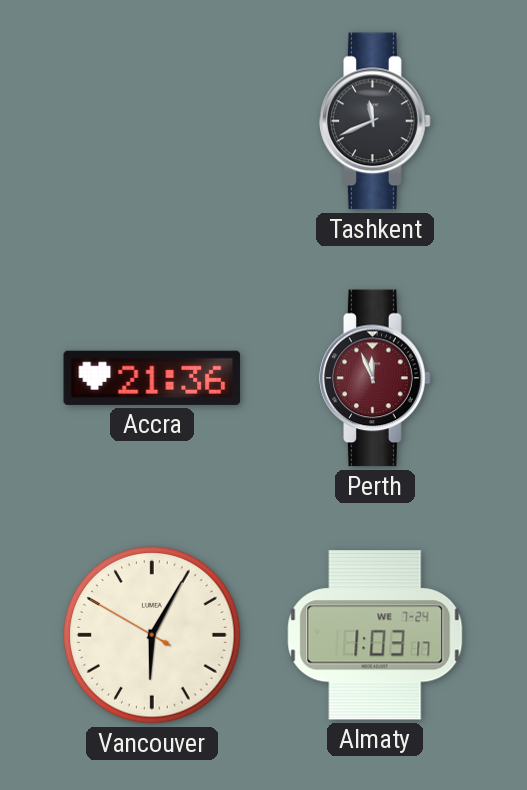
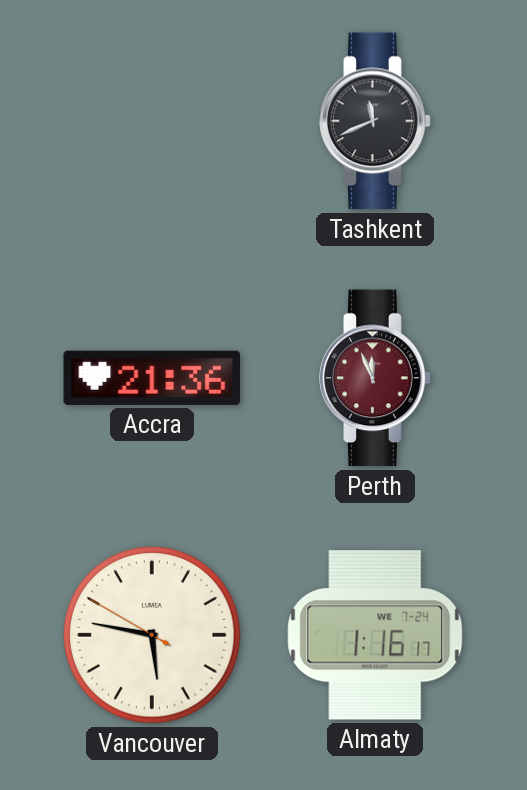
Vancouver: 6:04 -> 5:46
Almaty: 1:03 -> 1:16
